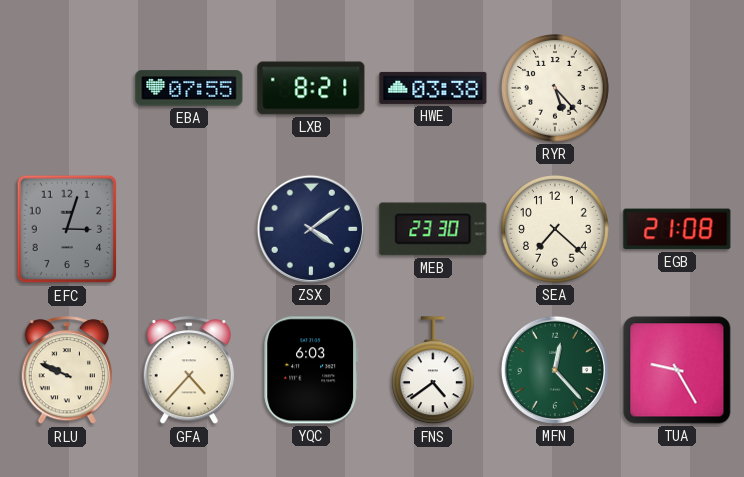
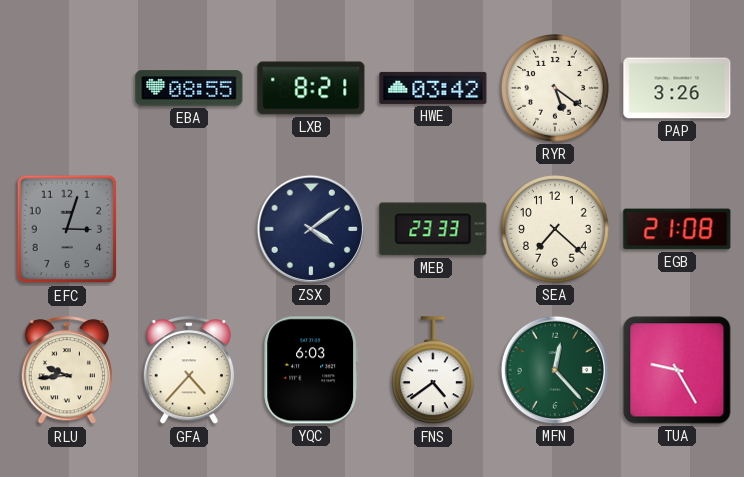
EBA: 07:55 -> 08:55
HWE: 03:38 -> 03:42
RYR: 5:23 -> 5:21
PAP: none -> 3:26
MEB: 23:30 -> 23:33
RLU: 9:49 -> 9:44
